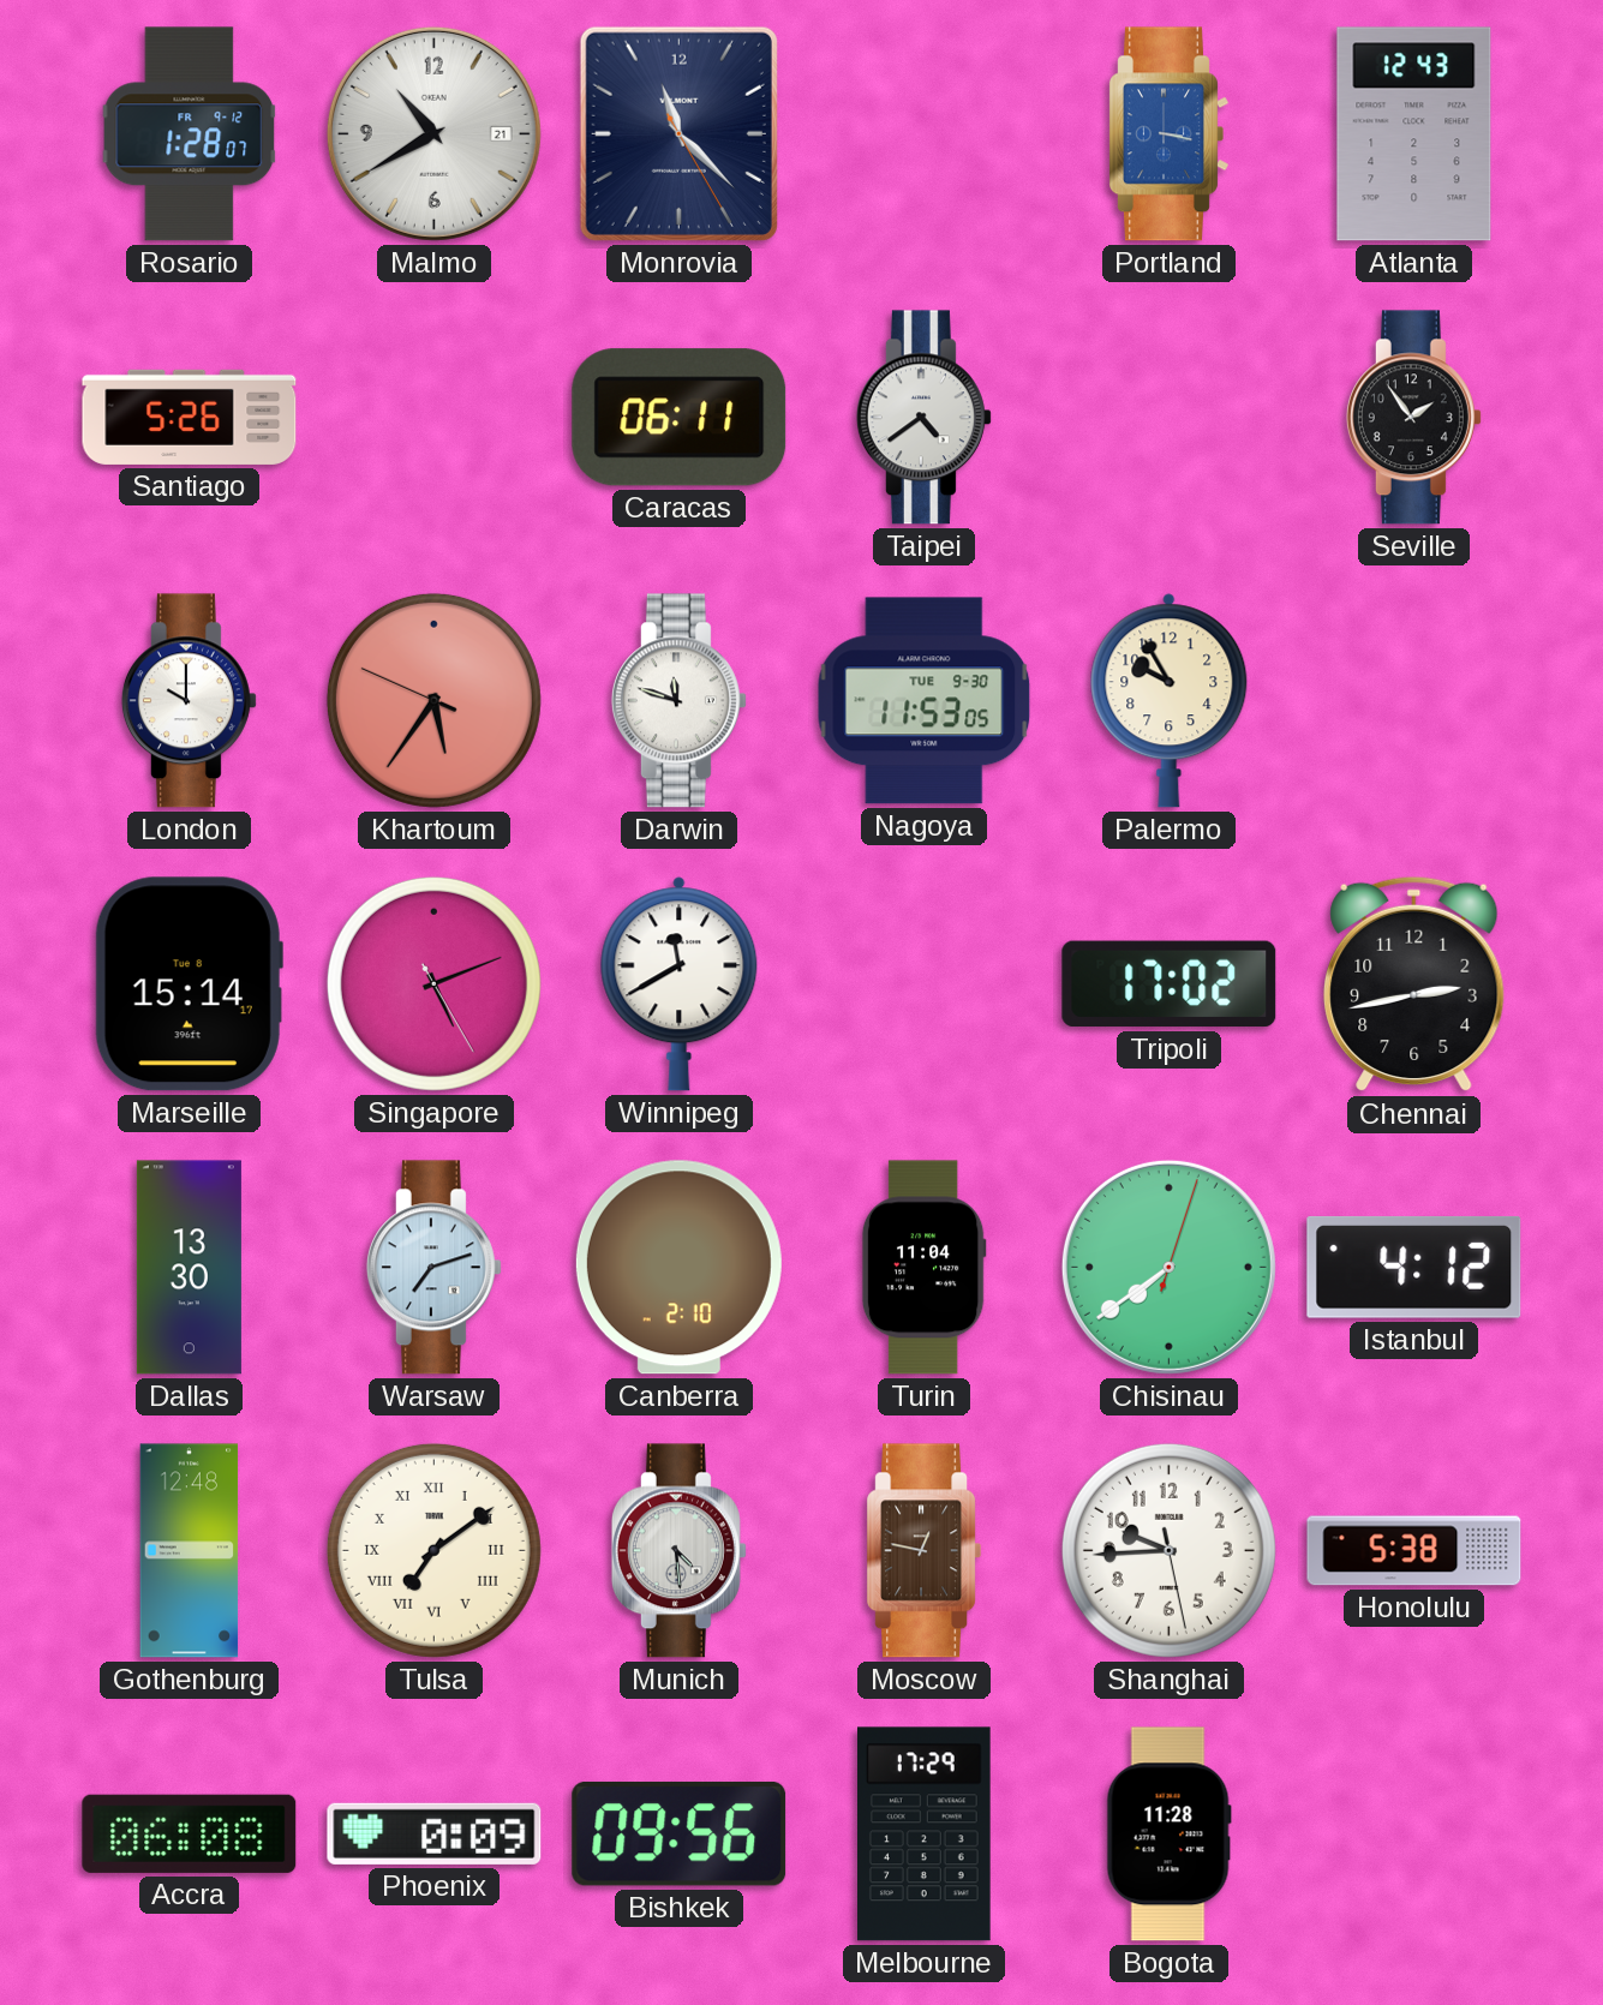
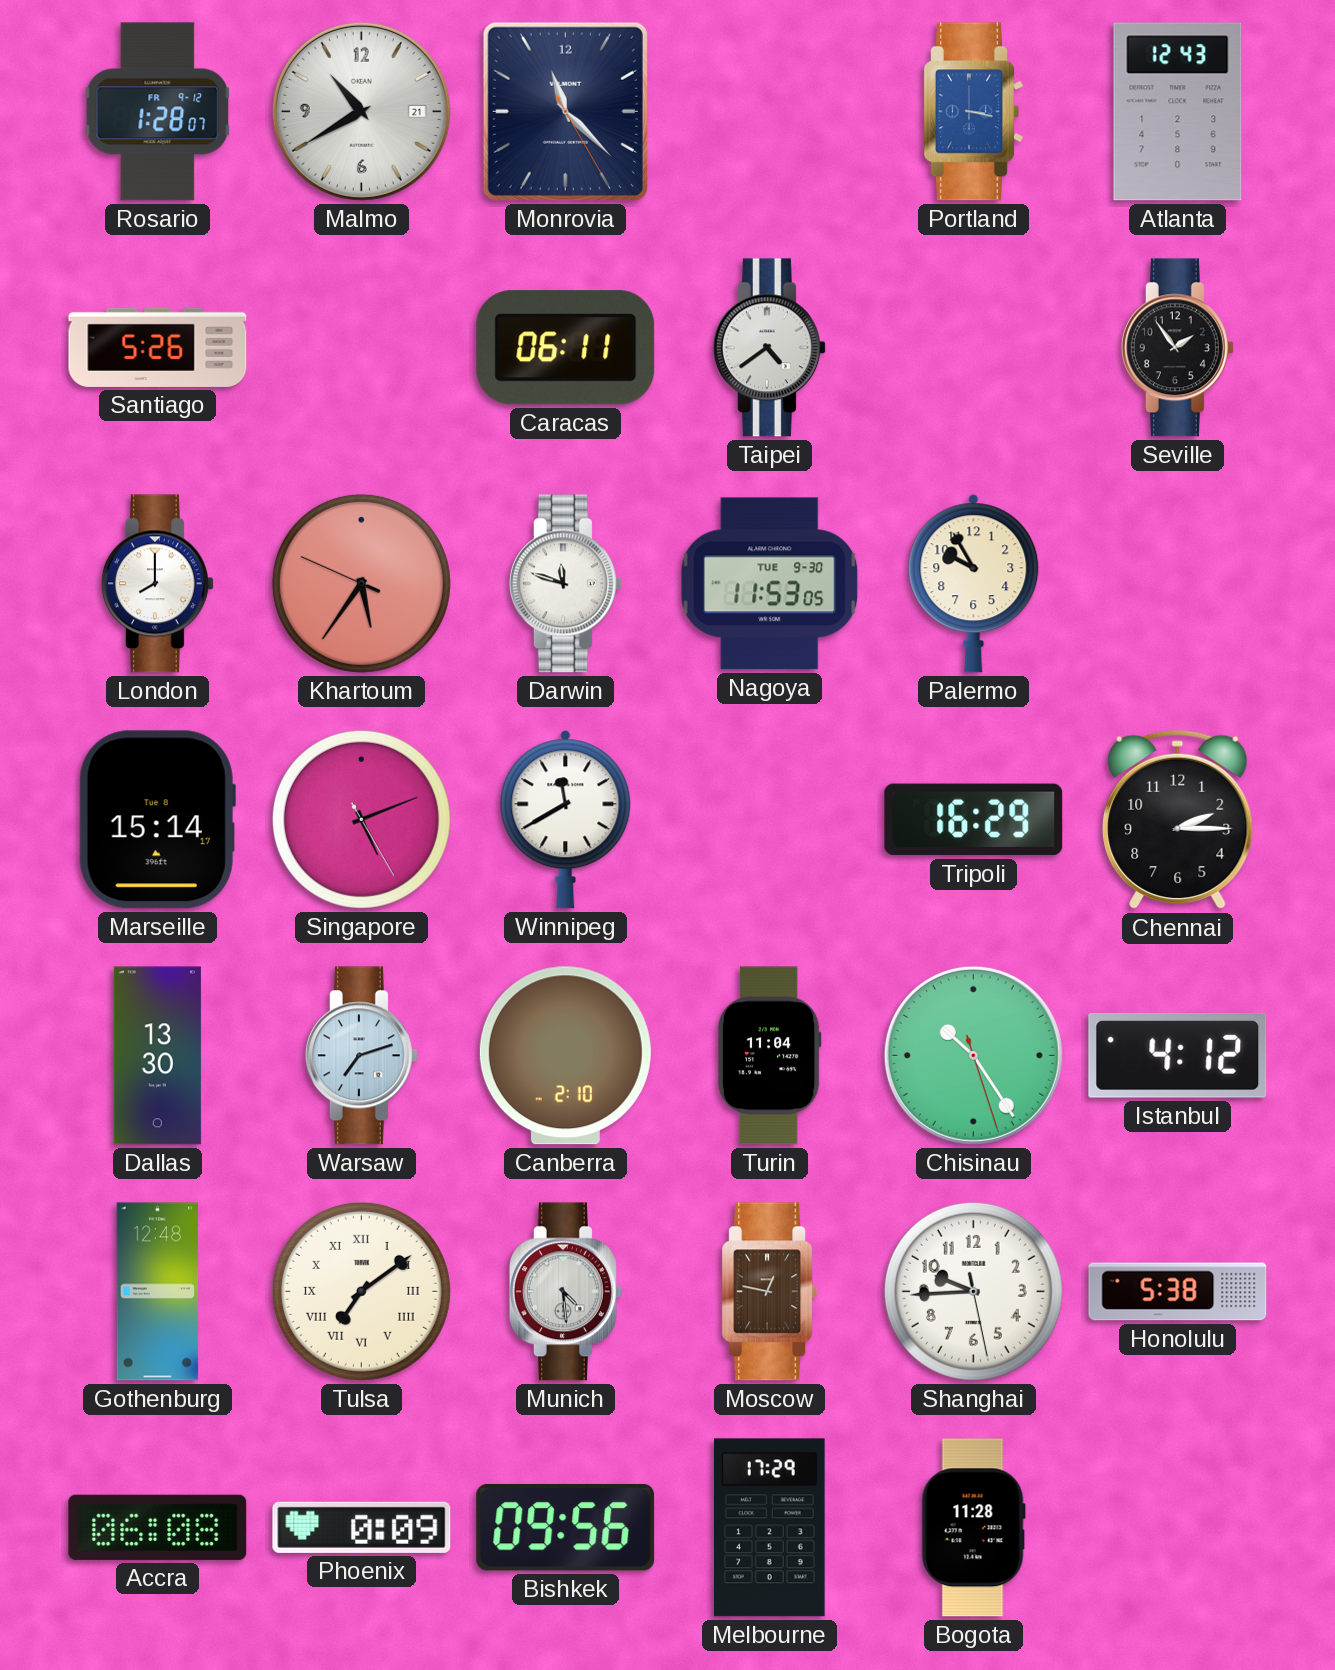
London: 10:00 -> 8:00
Tripoli: 17:02 -> 16:29
Chennai: 2:43 -> 2:15
Chisinau: 7:39 -> 10:24
